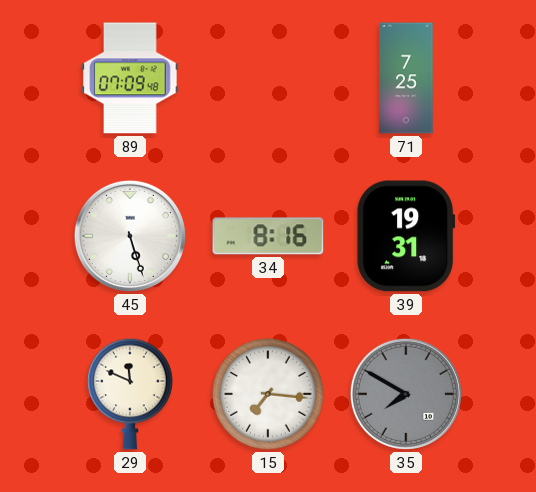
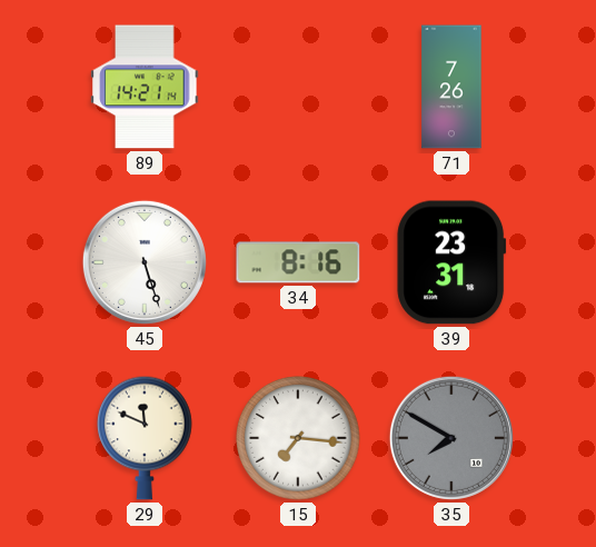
89: 07:09 -> 14:21
71: 7:25 -> 7:26
39: 19:31 -> 23:31
